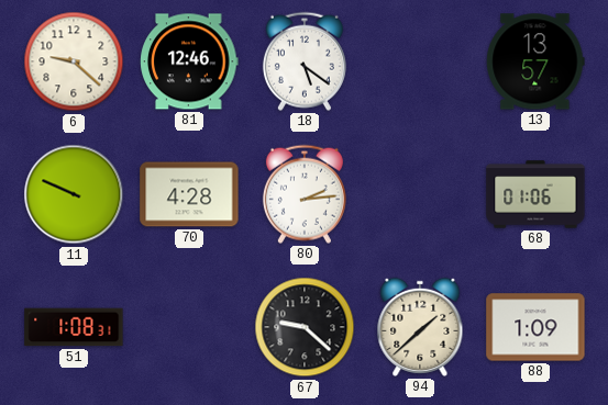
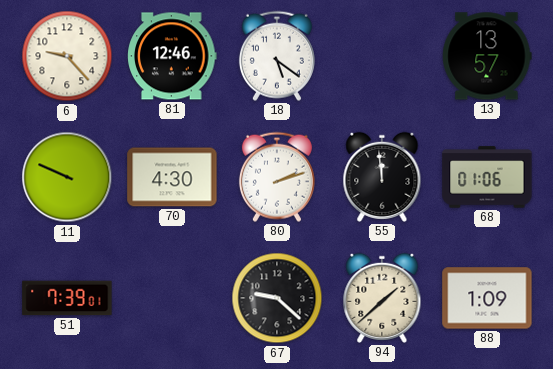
6: 9:22 -> 9:23
70: 4:28 -> 4:30
80: 2:14 -> 2:12
55: none -> 11:59
51: 1:08 -> 7:39
